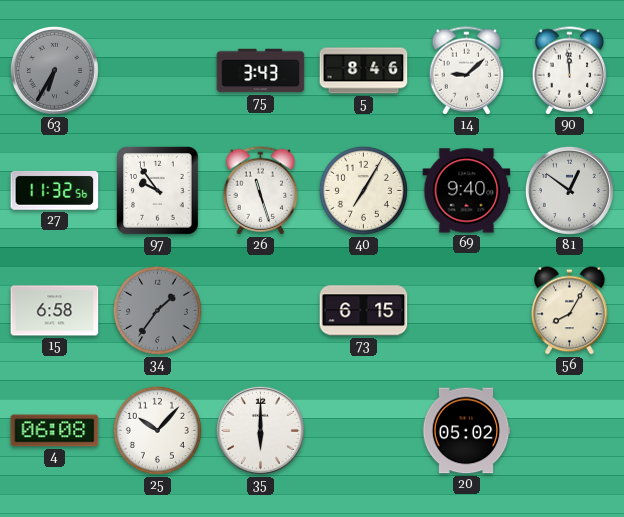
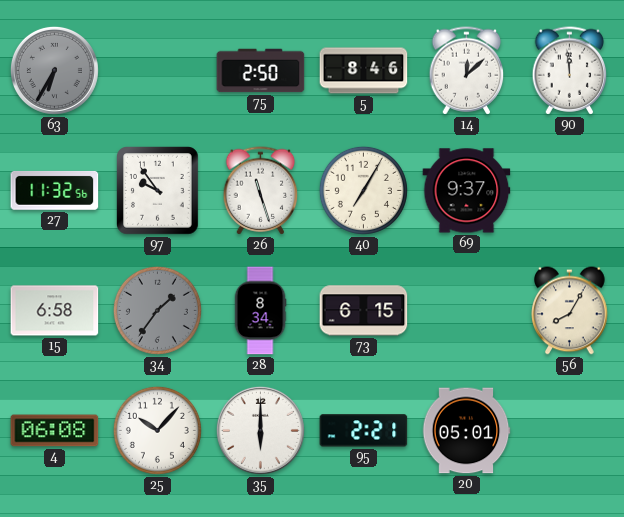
75: 3:43 -> 2:50
14: 9:08 -> 12:08
69: 9:40 -> 9:37
81: 12:51 -> none
28: none -> 8:34
95: none -> 2:21
20: 05:02 -> 05:01
